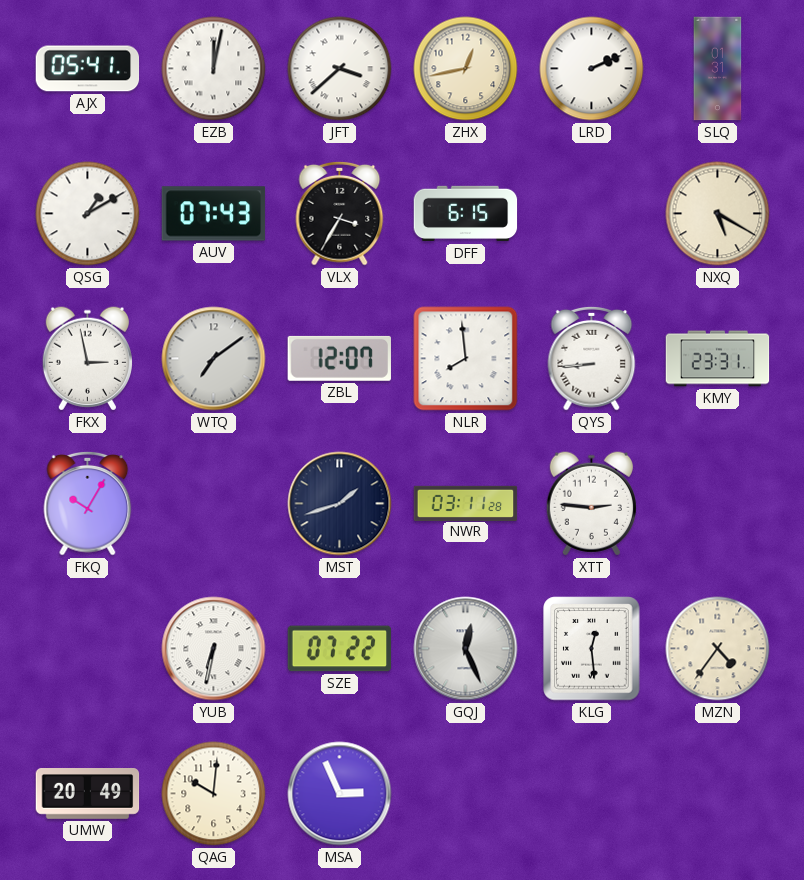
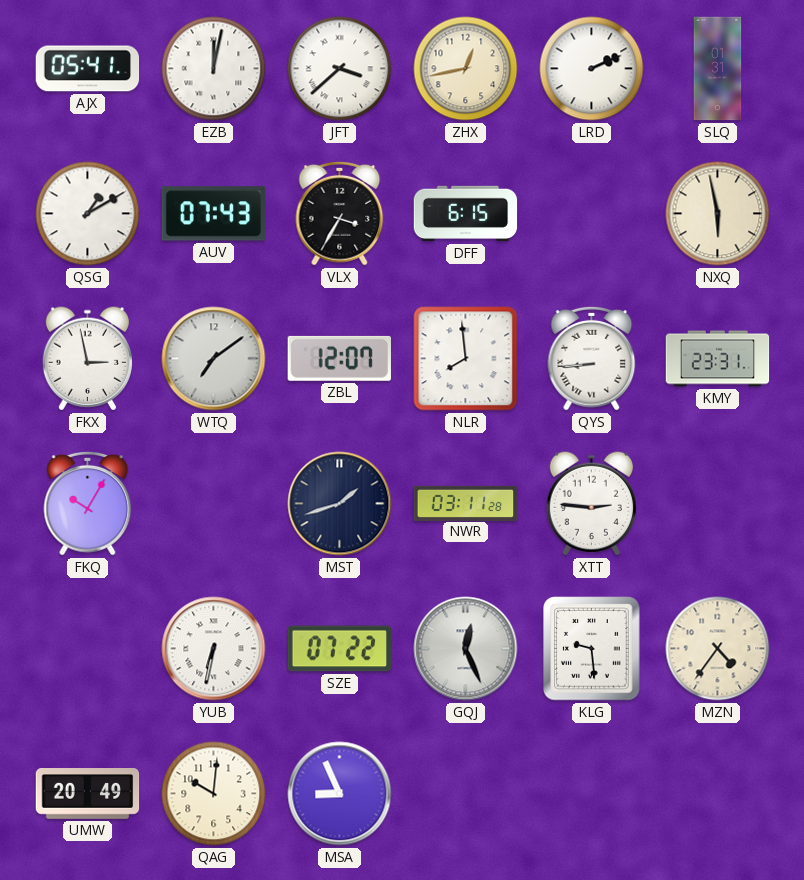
NXQ: 5:20 -> 5:58
KLG: 12:29 -> 9:29
MSA: 2:56 -> 8:56
